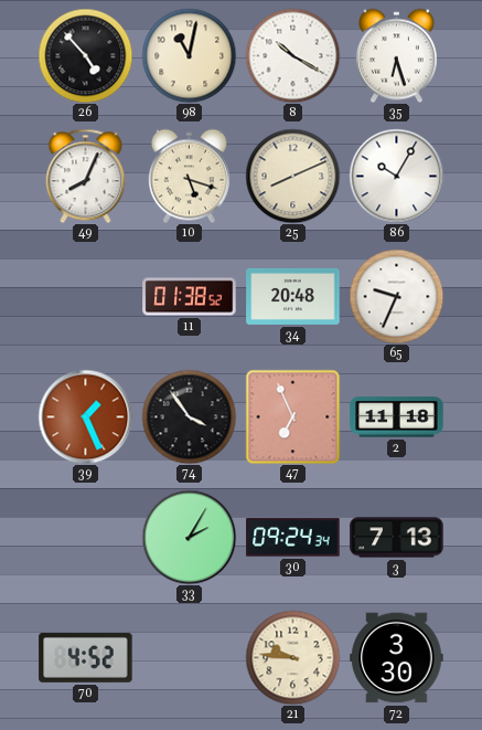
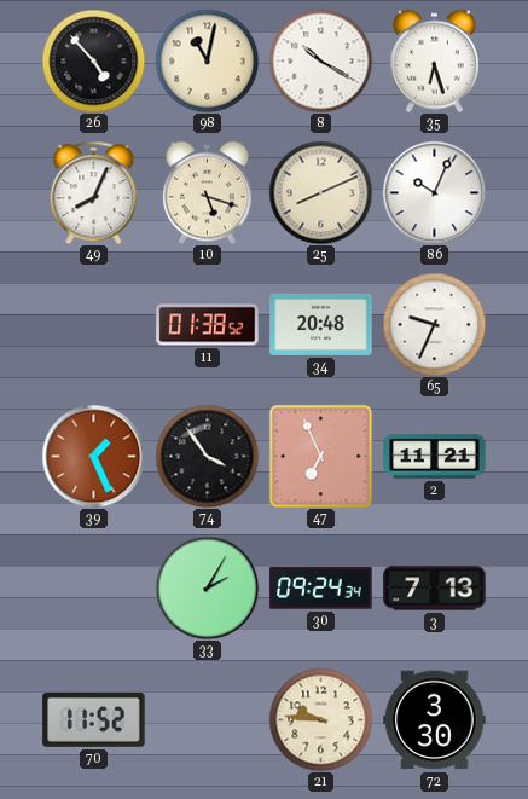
86: 10:05 -> 10:04
2: 11:18 -> 11:21
70: 4:52 -> 11:52
